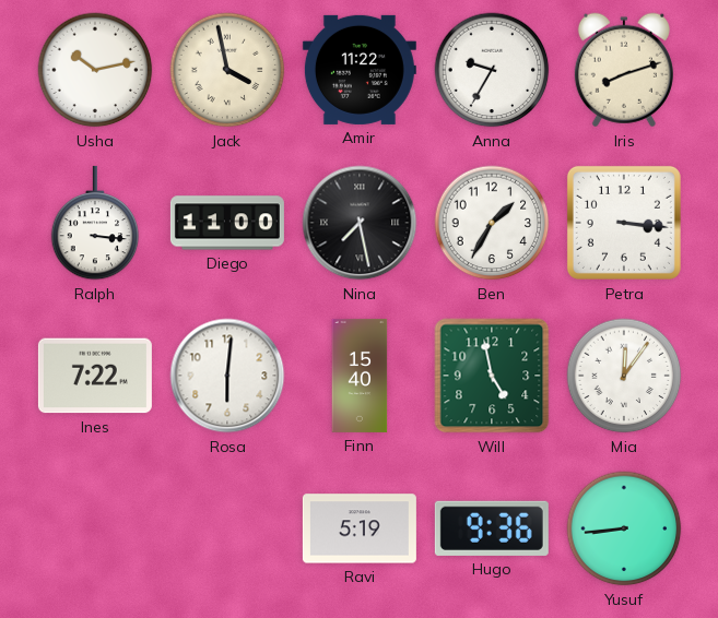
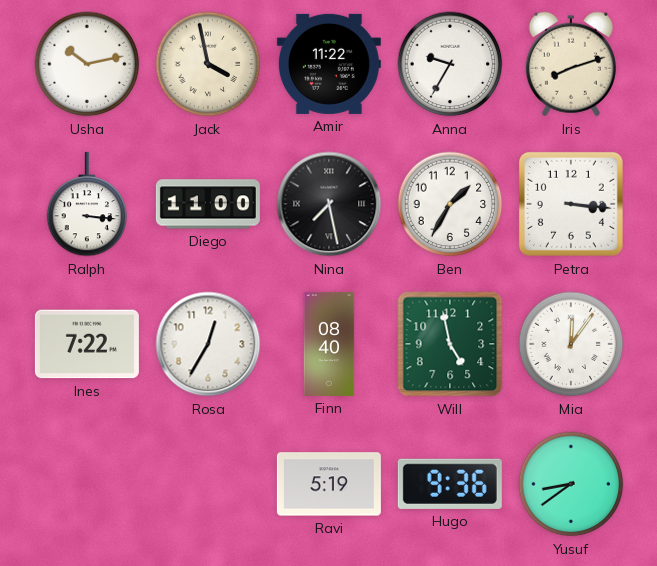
Rosa: 6:01 -> 12:35
Finn: 15:40 -> 08:40
Yusuf: 8:44 -> 8:39
